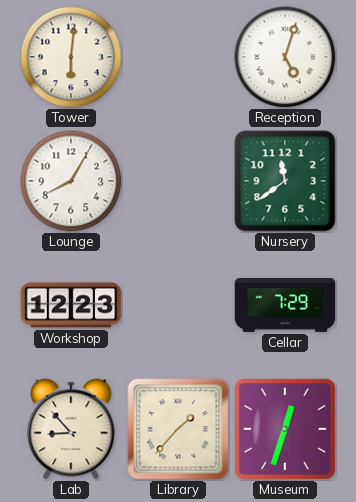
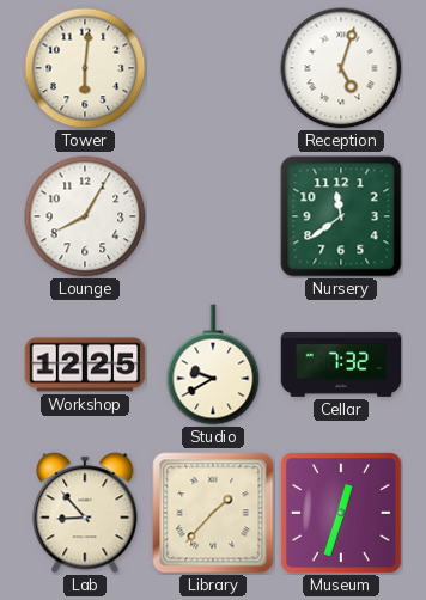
Workshop: 12:23 -> 12:25
Studio: none -> 9:40
Cellar: 7:29 -> 7:32
